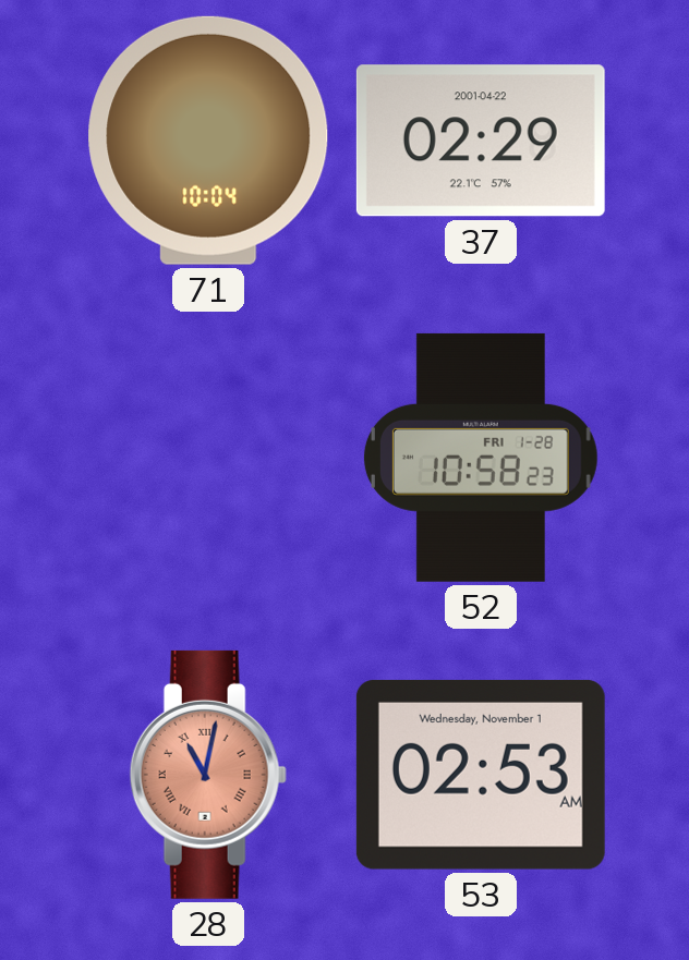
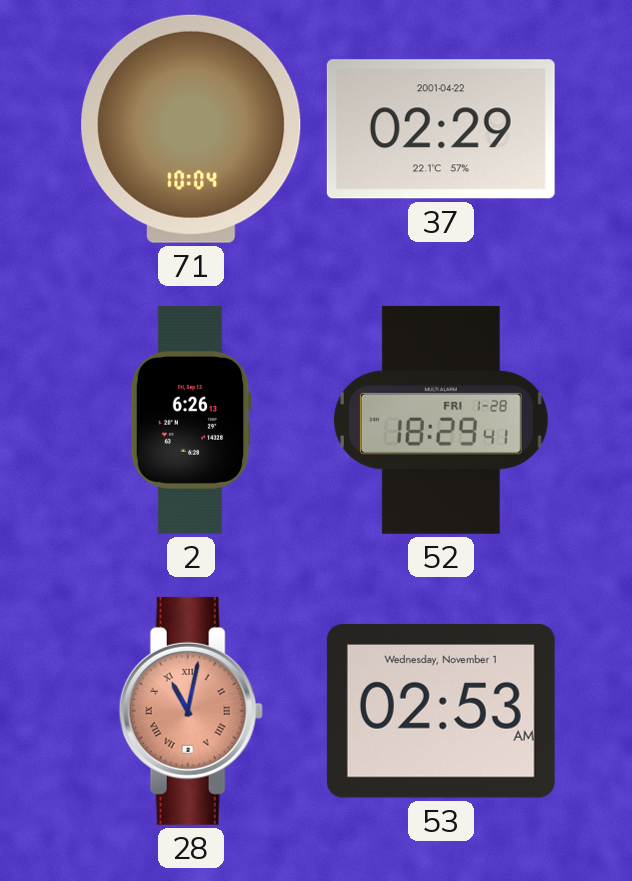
2: none -> 6:26
52: 10:58 -> 18:29
